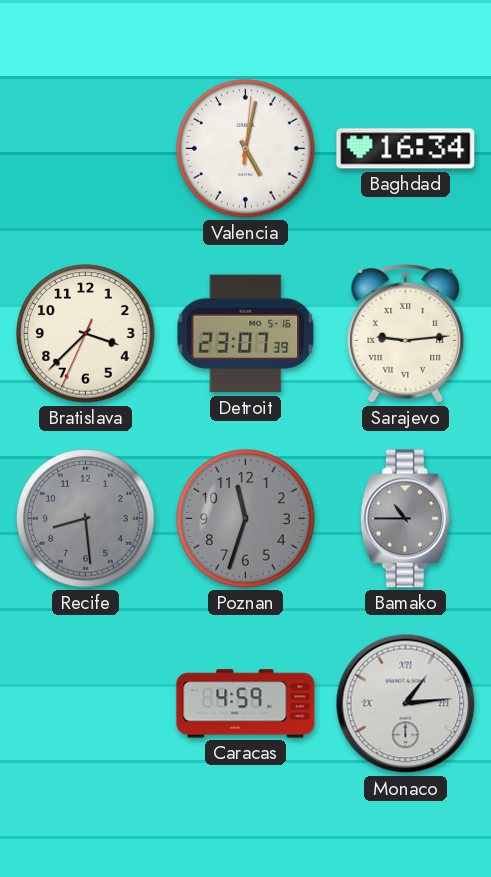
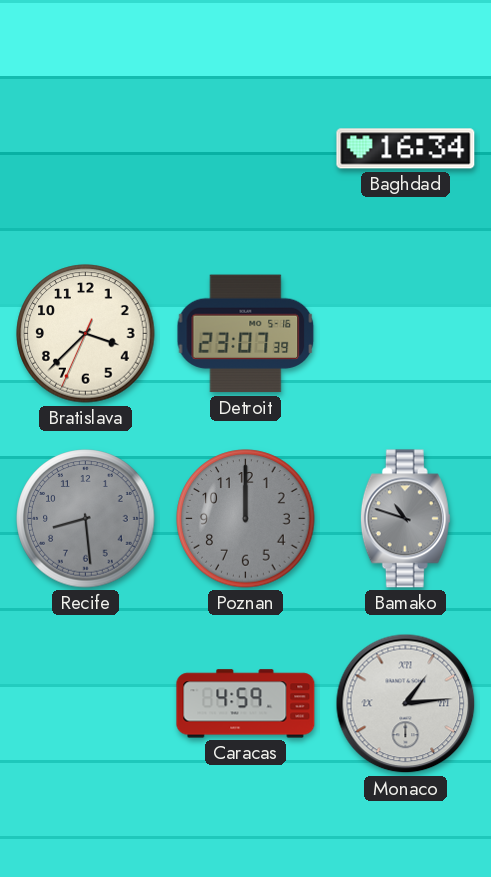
Valencia: 5:02 -> none
Sarajevo: 9:14 -> none
Poznan: 11:33 -> 12:00
Bamako: 10:45 -> 10:48
